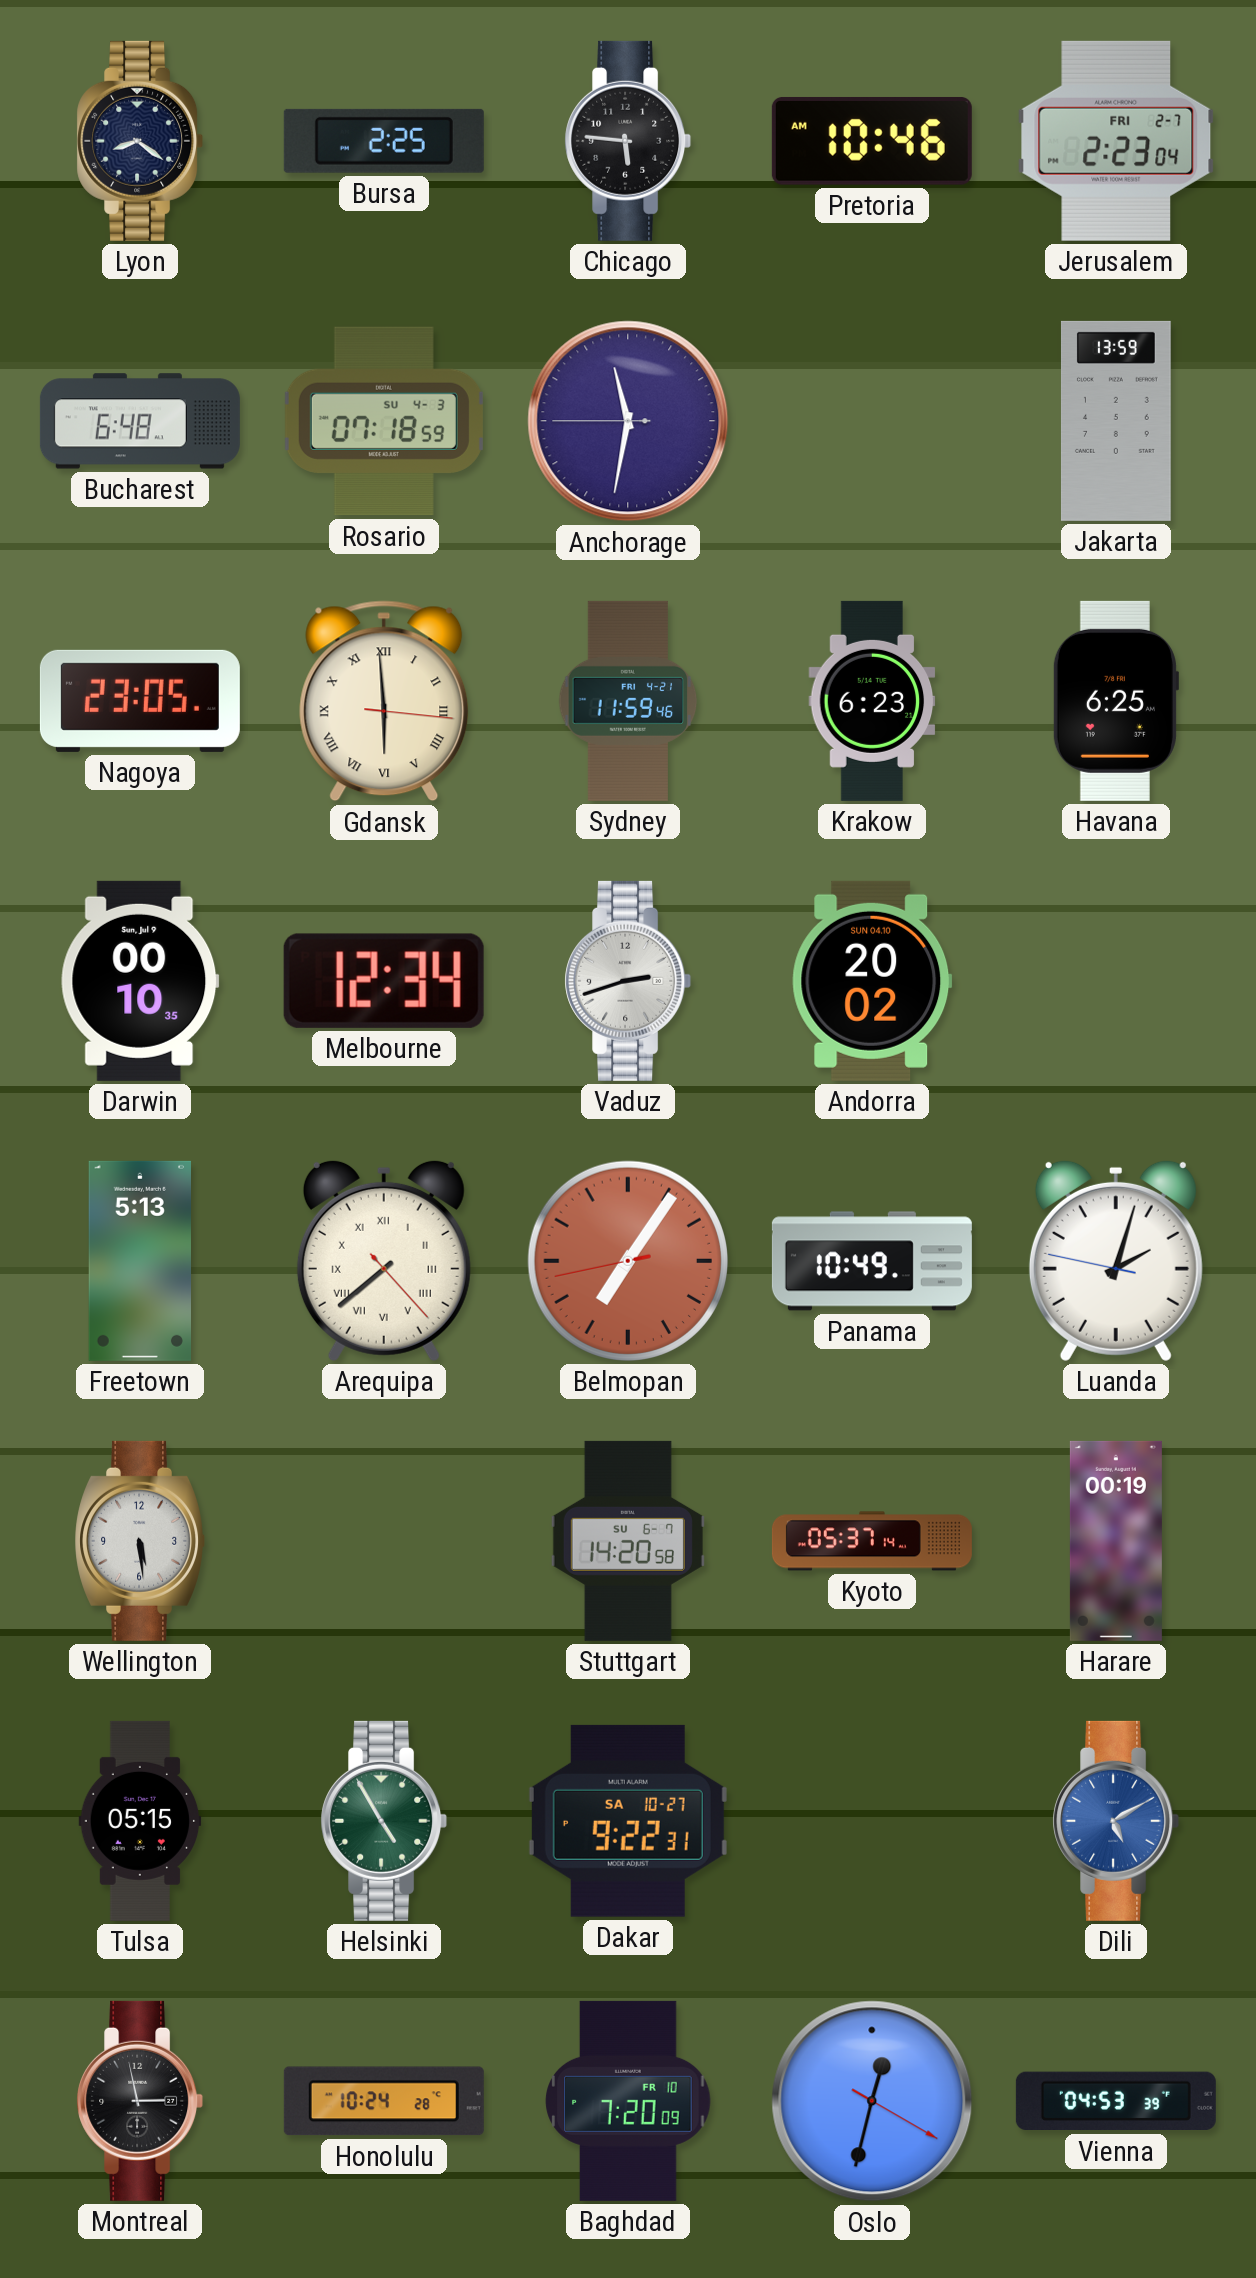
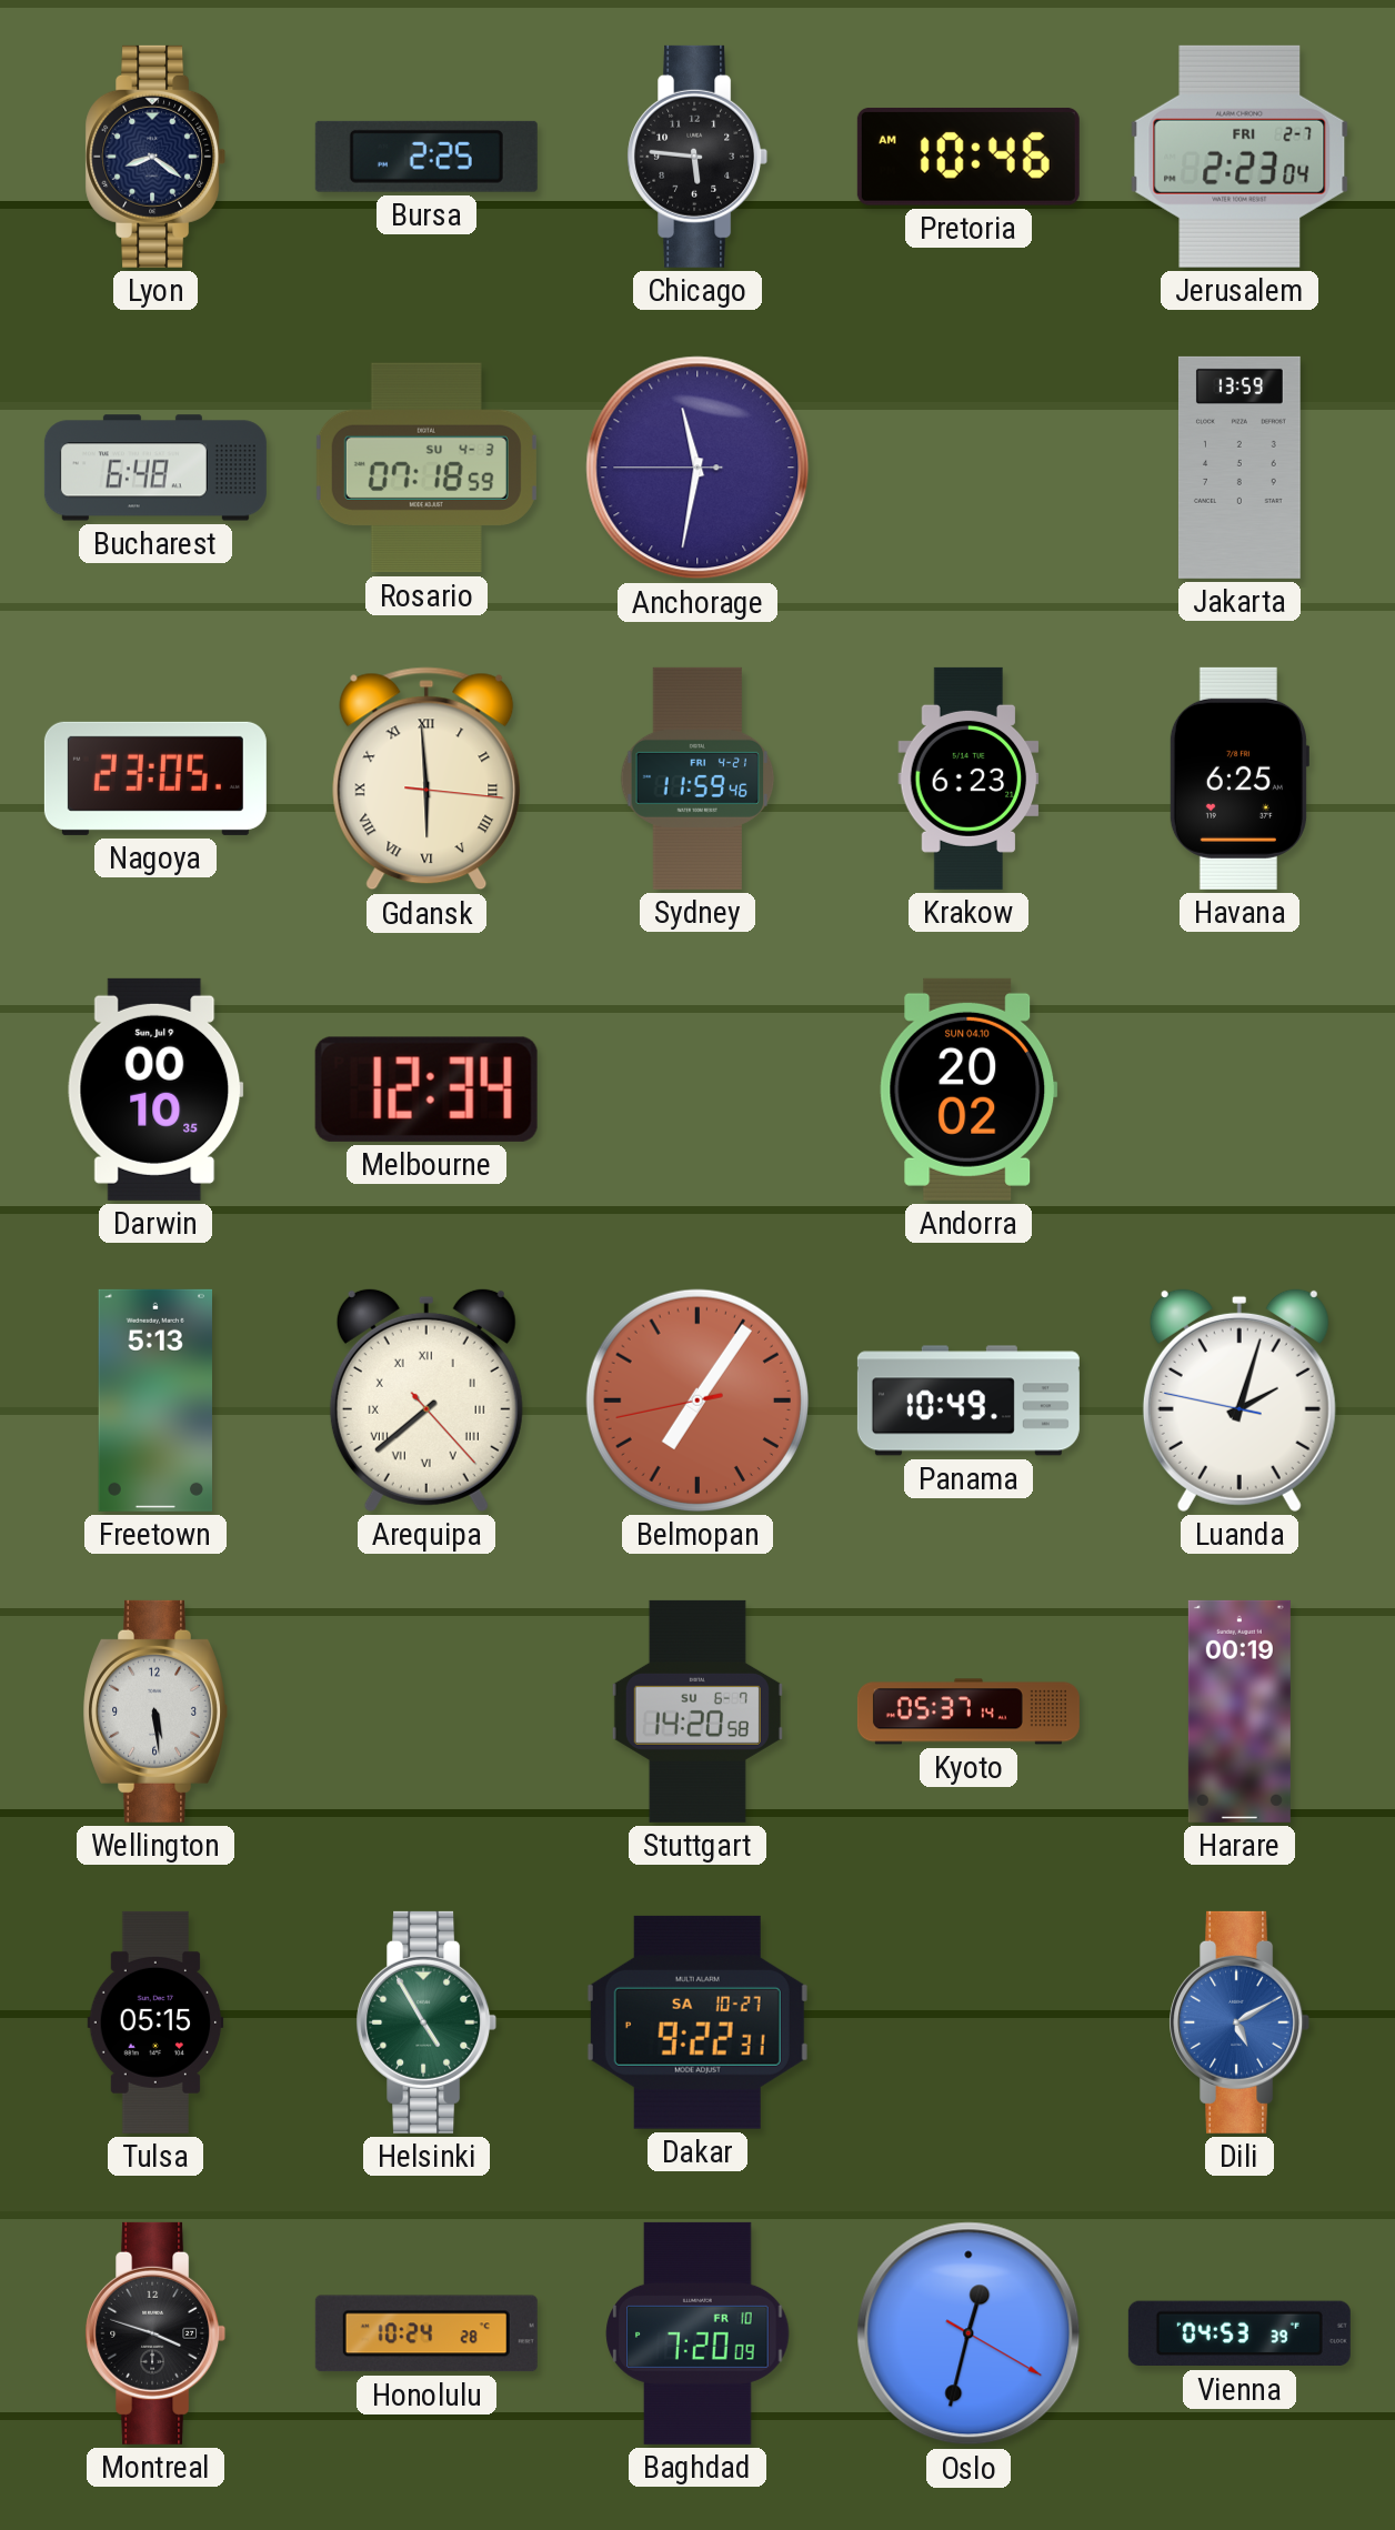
Vaduz: 2:42 -> none
Montreal: 2:58 -> 3:48
